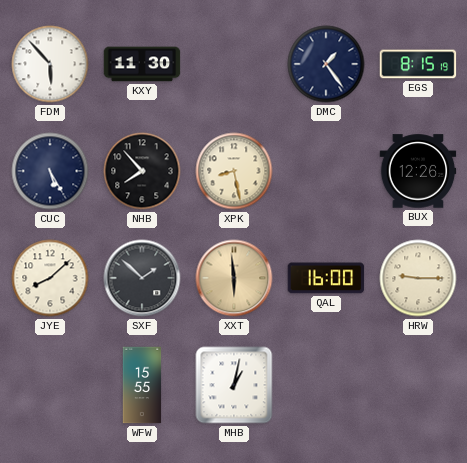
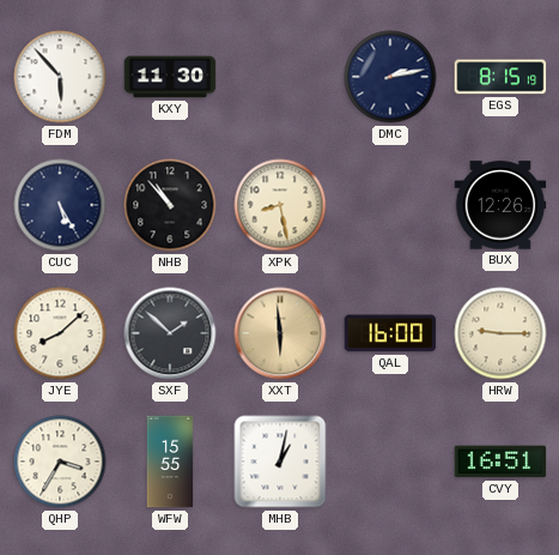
DMC: 1:24 -> 2:13
NHB: 7:53 -> 10:53
QHP: none -> 3:35
CVY: none -> 16:51
